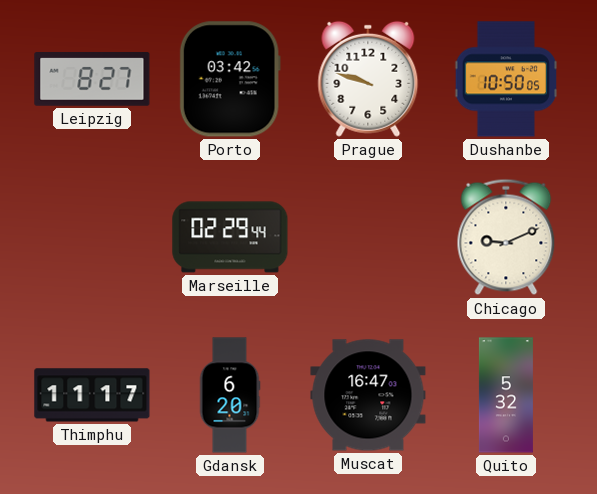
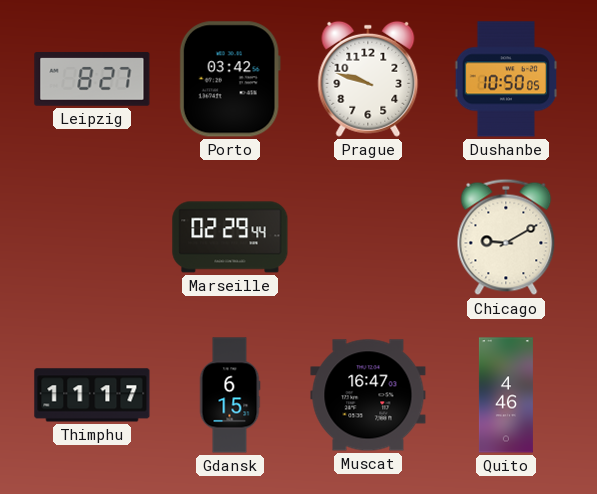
Chicago: 9:11 -> 9:10
Gdansk: 6:20 -> 6:15
Quito: 5:32 -> 4:46
